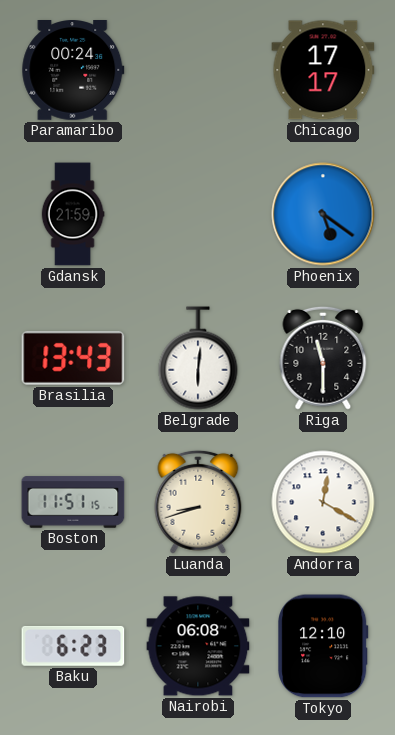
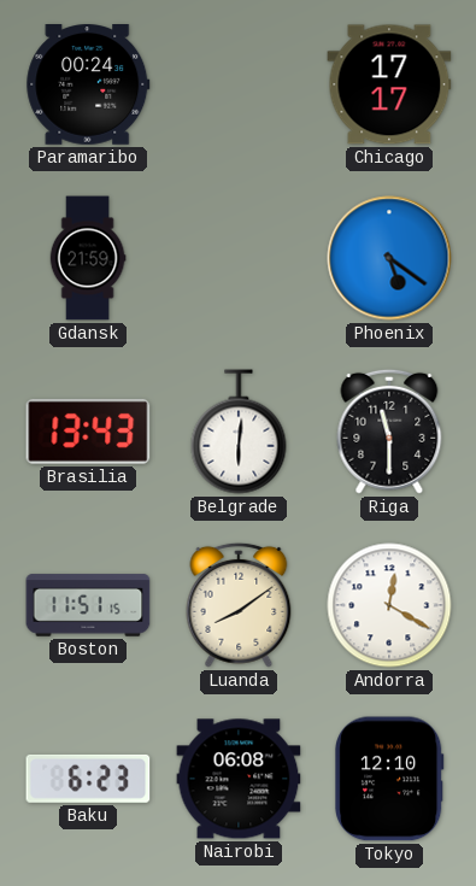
Luanda: 8:42 -> 8:09
